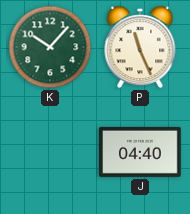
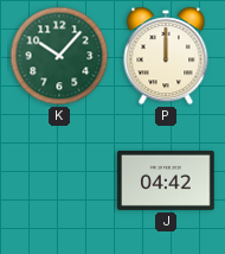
P: 11:26 -> 12:00
J: 04:40 -> 04:42
